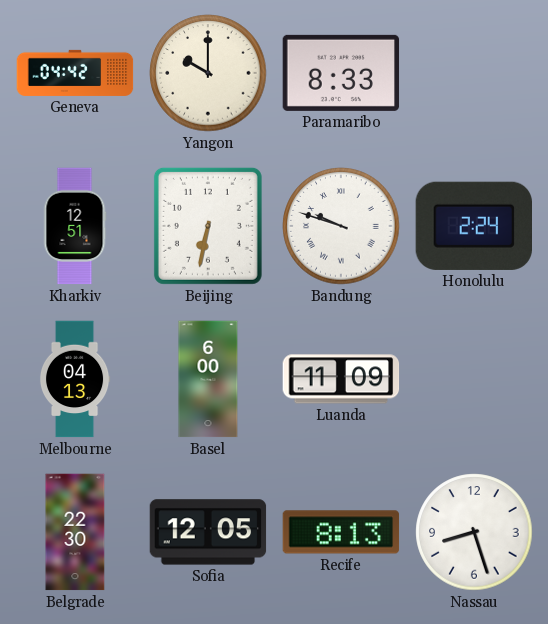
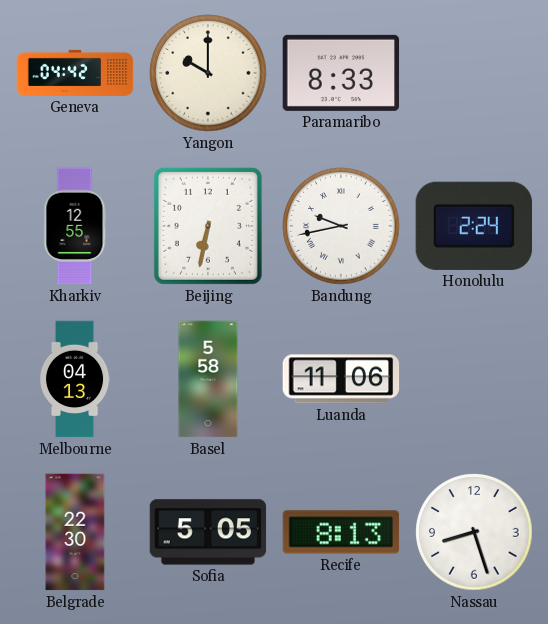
Kharkiv: 12:51 -> 12:55
Bandung: 9:48 -> 9:43
Basel: 6:00 -> 5:58
Luanda: 11:09 -> 11:06
Sofia: 12:05 -> 5:05
